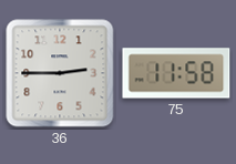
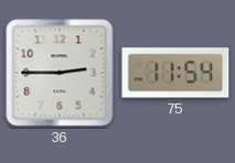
75: 11:58 -> 11:54
